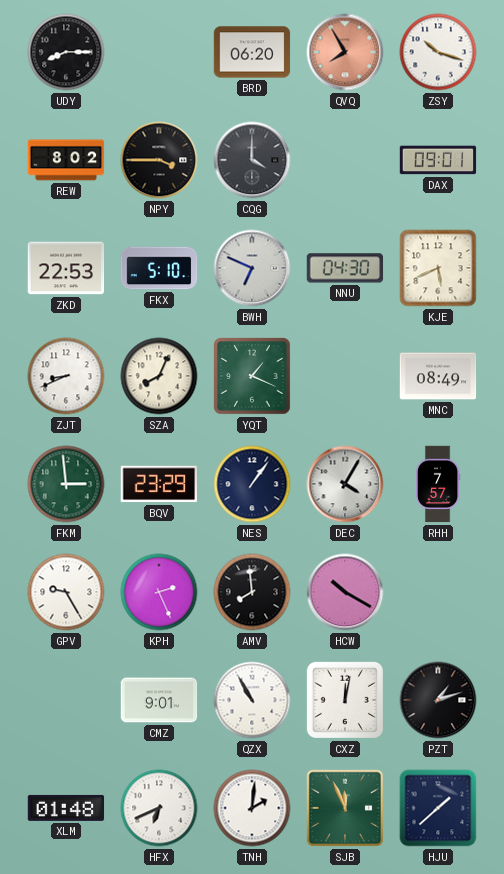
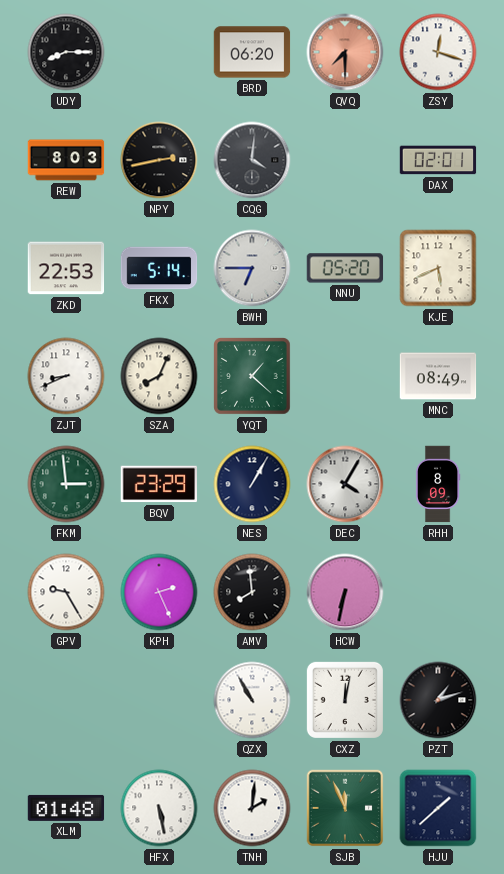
QVQ: 7:55 -> 7:30
ZSY: 10:18 -> 12:18
REW: 8:02 -> 8:03
NPY: 3:45 -> 2:43
CQG: 4:00 -> 4:01
DAX: 09:01 -> 02:01
FKX: 5:10 -> 5:14
BWH: 6:49 -> 6:45
NNU: 04:30 -> 05:20
YQT: 1:19 -> 1:22
NES: 1:06 -> 1:05
RHH: 7:57 -> 8:09
HCW: 10:20 -> 6:32
CMZ: 9:01 -> none
HFX: 6:41 -> 5:28
